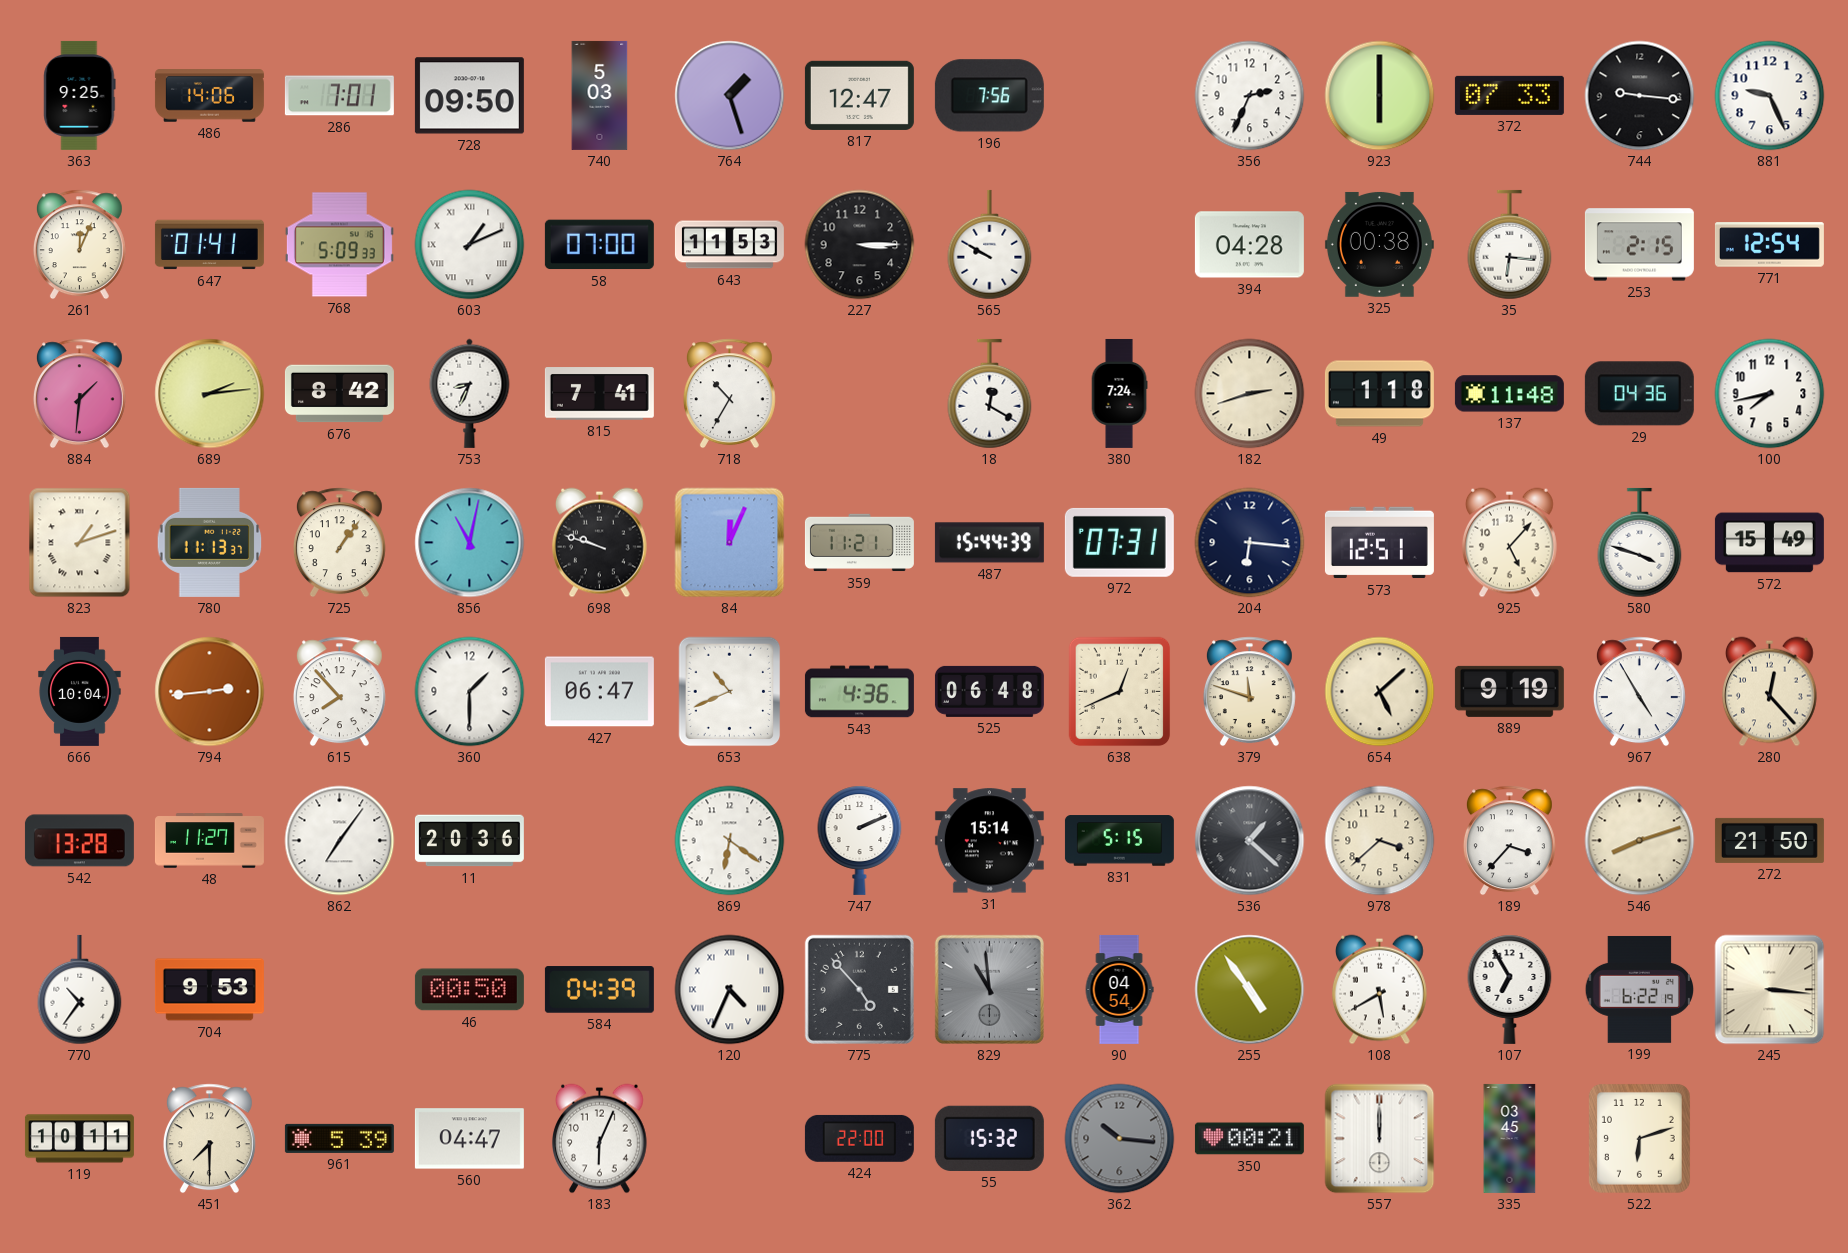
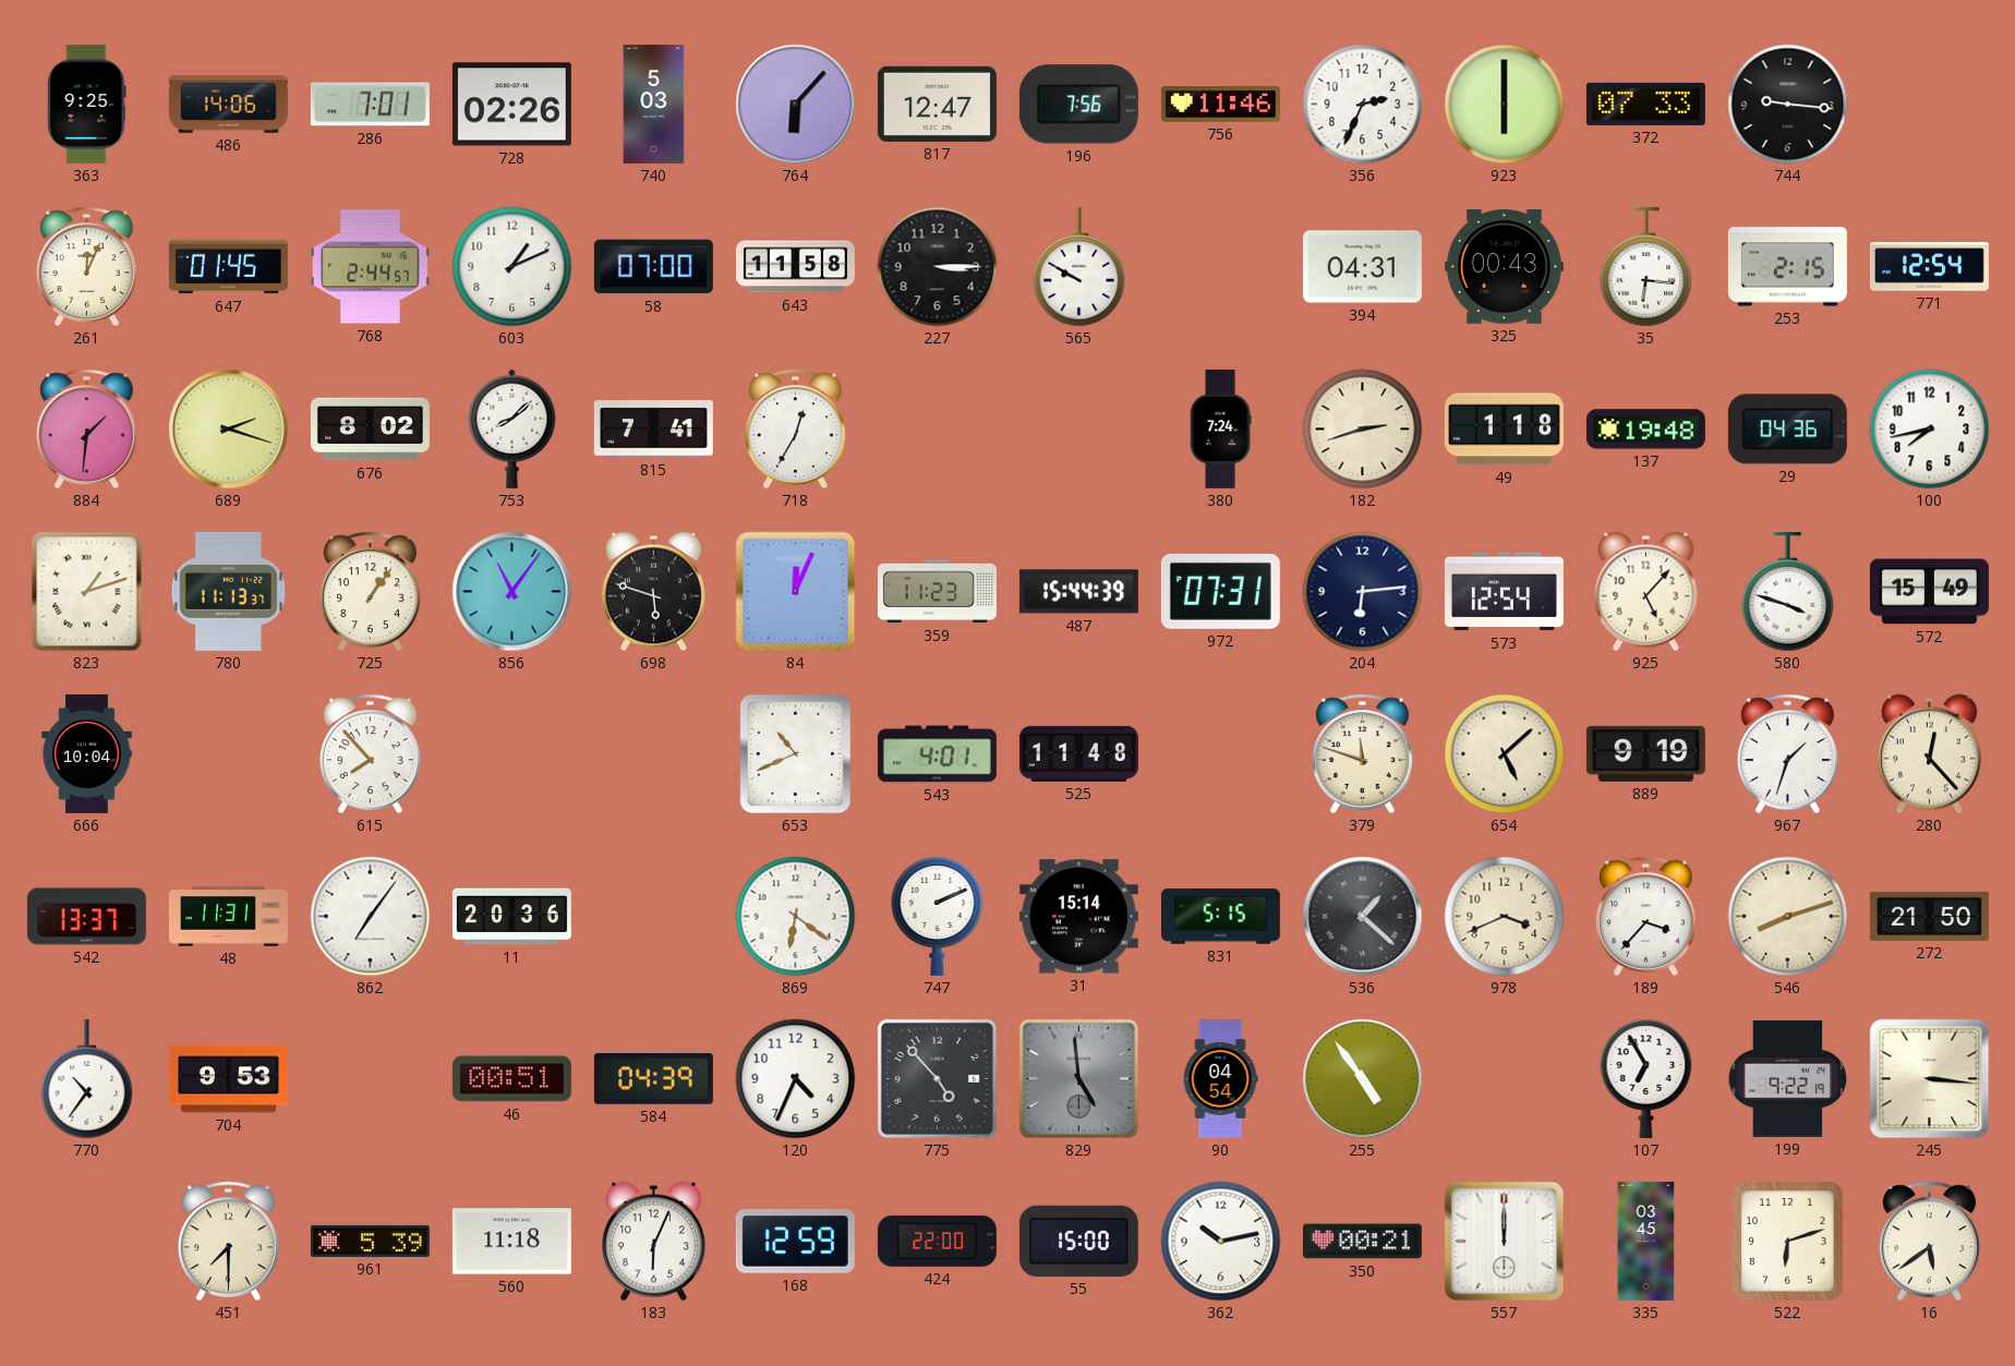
728: 09:50 -> 02:26
764: 1:27 -> 6:07
756: none -> 11:46
881: 9:26 -> none
647: 01:41 -> 01:45
768: 5:09 -> 2:44
603 numerals: Roman -> Arabic
643: 11:53 -> 11:58
394: 04:28 -> 04:31
325: 00:38 -> 00:43
689: 2:14 -> 2:18
676: 8:42 -> 8:02
753: 8:34 -> 8:08
718: 10:35 -> 12:35
18: 12:20 -> none
137: 11:48 -> 19:48
856: 11:02 -> 11:06
698: 9:48 -> 5:48
359: 11:21 -> 11:23
204: 6:16 -> 6:14
573: 12:51 -> 12:54
794: 2:44 -> none
360: 1:30 -> none
427: 06:47 -> none
543: 4:36 -> 4:01
525: 06:48 -> 11:48
638: 12:41 -> none
967: 4:55 -> 1:33
542: 13:28 -> 13:37
48: 11:27 -> 11:31
978: 3:38 -> 3:41
46: 00:50 -> 00:51
120 numerals: Roman -> Arabic
829: 10:59 -> 4:59
108: 5:40 -> none
199: 6:22 -> 9:22
119: 10:11 -> none
560: 04:47 -> 11:18
168: none -> 12:59
55: 15:32 -> 15:00
362: 10:16 -> 10:13
362 dial: grey -> white
16: none -> 5:39
